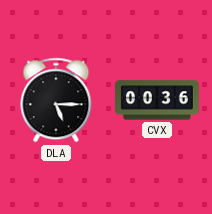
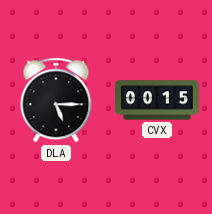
CVX: 00:36 -> 00:15
